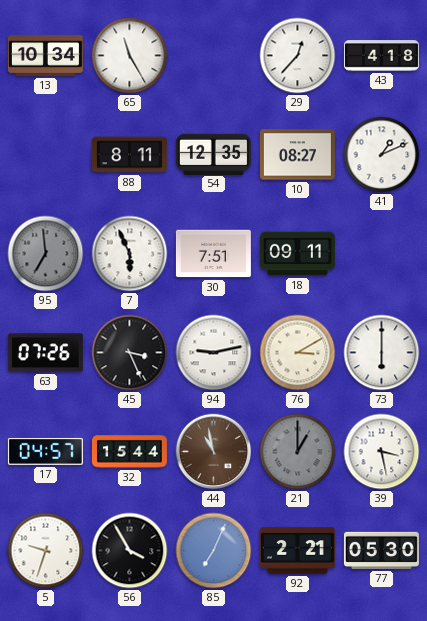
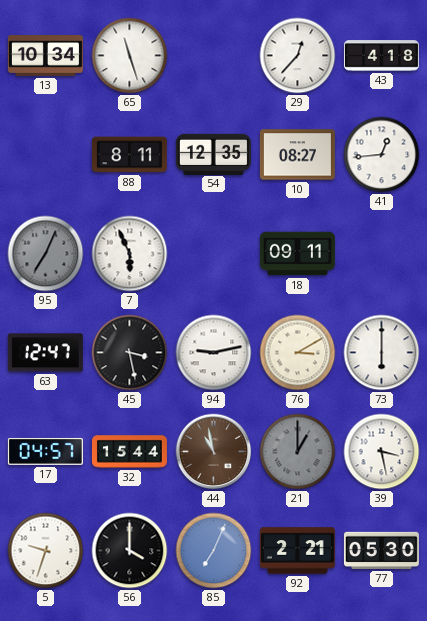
65: 11:25 -> 11:27
41: 1:11 -> 12:44
95: 6:59 -> 7:04
30: 7:51 -> none
63: 07:26 -> 12:47
45: 3:26 -> 3:28
56: 3:55 -> 4:00
